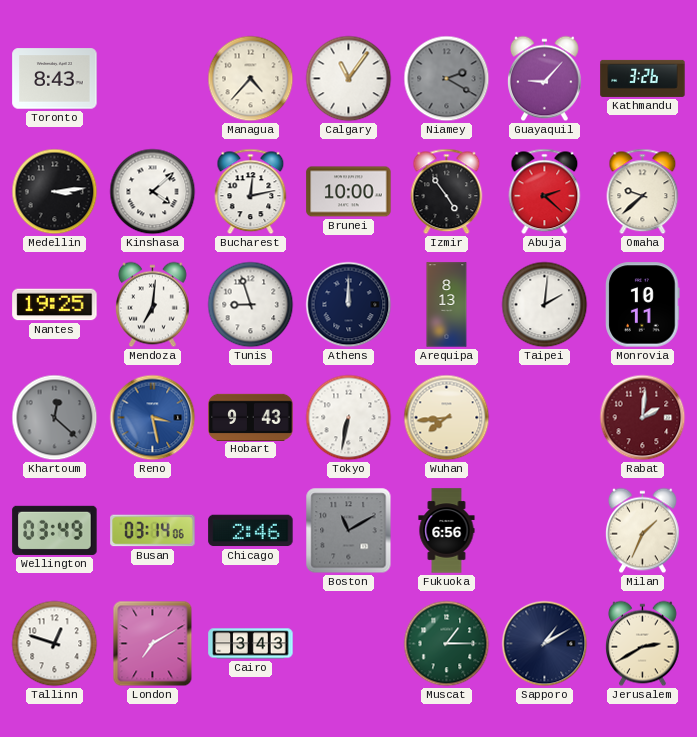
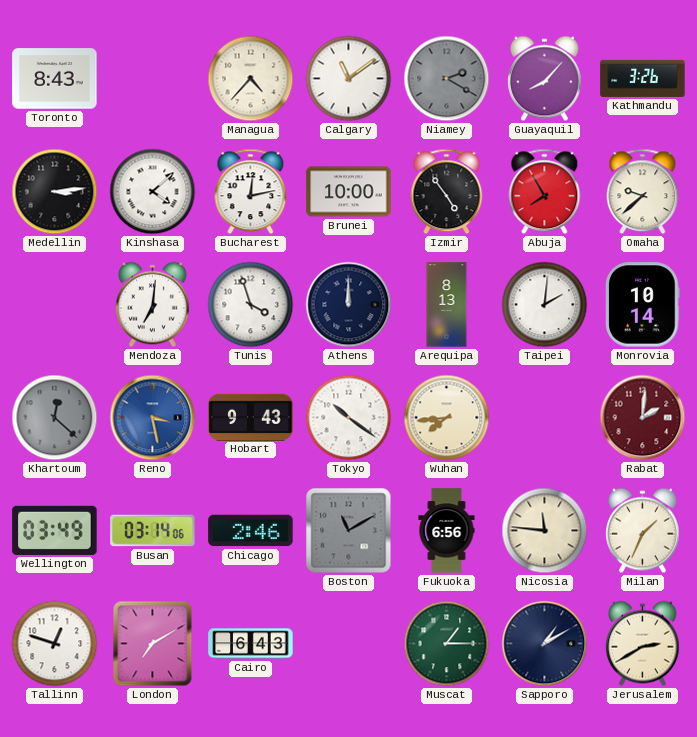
Calgary: 11:06 -> 11:09
Guayaquil: 9:07 -> 8:07
Abuja: 2:22 -> 7:55
Nantes: 19:25 -> none
Tunis: 8:57 -> 3:57
Monrovia: 10:11 -> 10:14
Tokyo: 6:32 -> 10:21
Nicosia: none -> 11:46
Cairo: 3:43 -> 6:43
